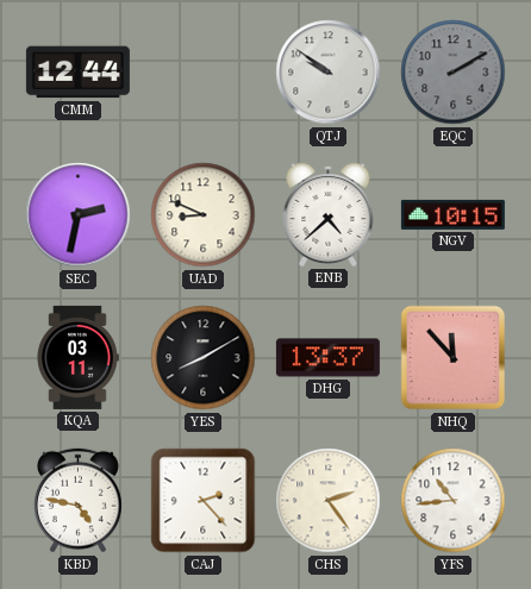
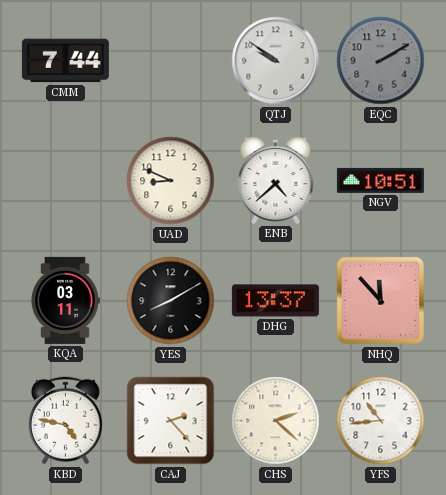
CMM: 12:44 -> 7:44
SEC: 2:32 -> none
NGV: 10:15 -> 10:51
CHS: 2:24 -> 2:22
